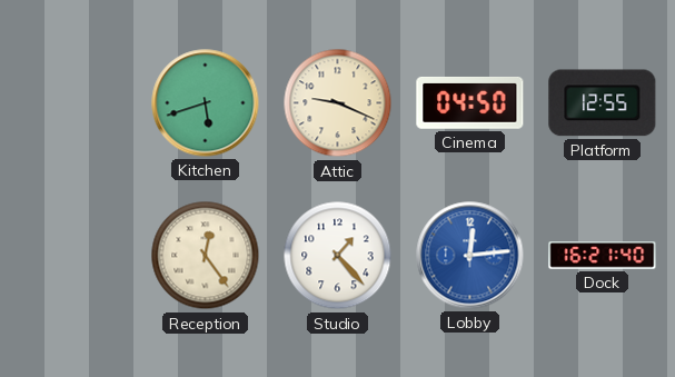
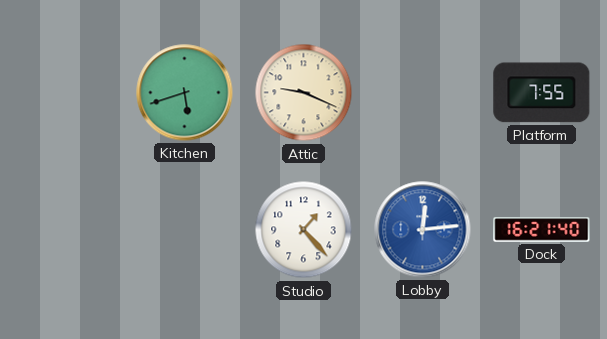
Cinema: 04:50 -> none
Platform: 12:55 -> 7:55
Reception: 12:24 -> none
